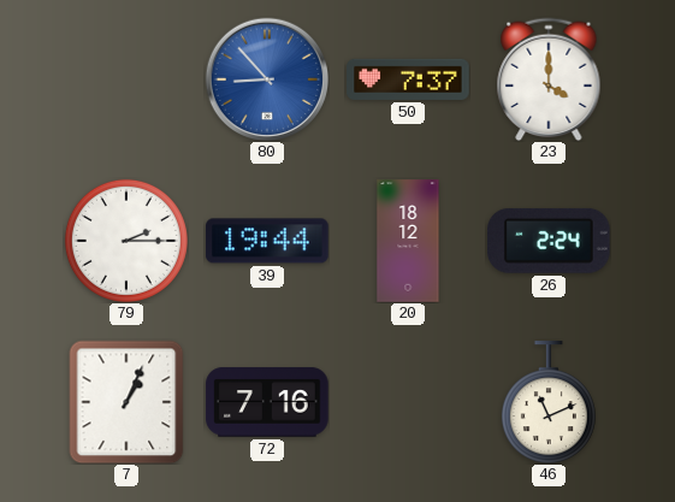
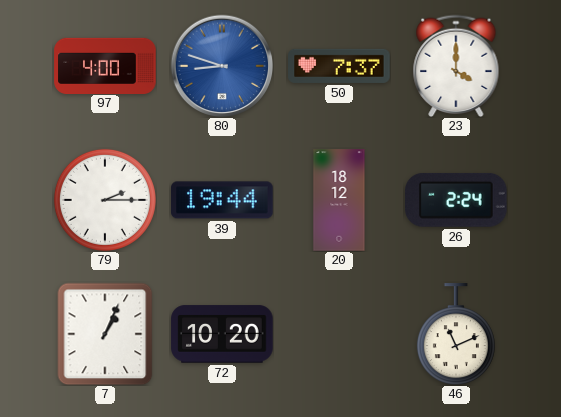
97: none -> 4:00
80: 8:53 -> 8:48
72: 7:16 -> 10:20
